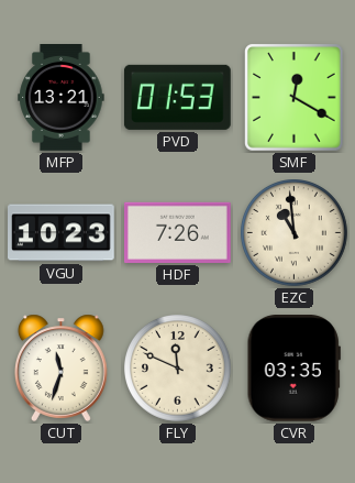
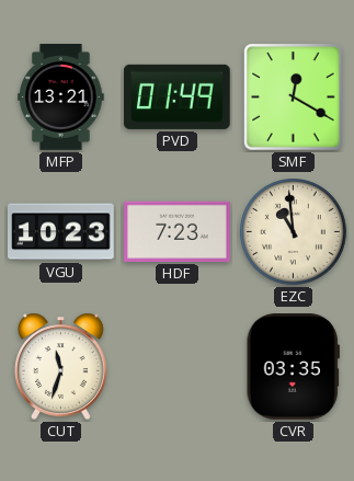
PVD: 01:53 -> 01:49
HDF: 7:26 -> 7:23
FLY: 11:49 -> none
